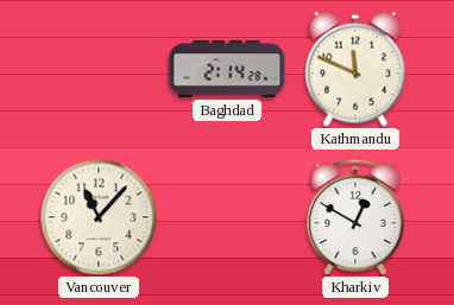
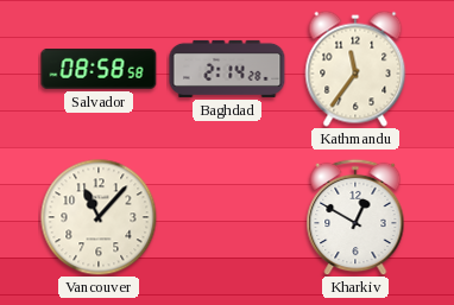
Salvador: none -> 08:58
Kathmandu: 11:49 -> 11:36
